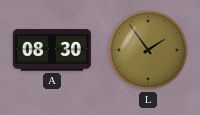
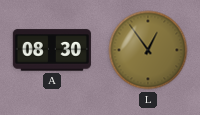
L: 1:54 -> 12:54
